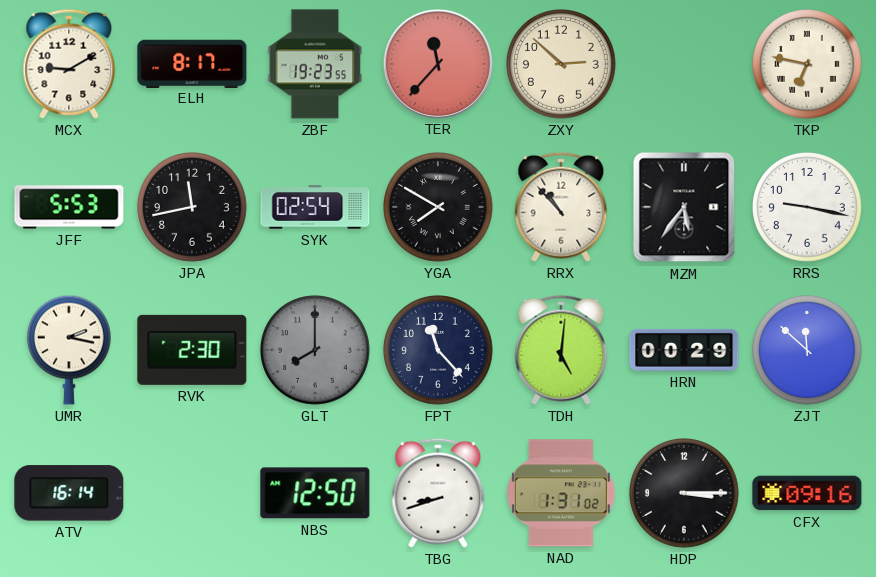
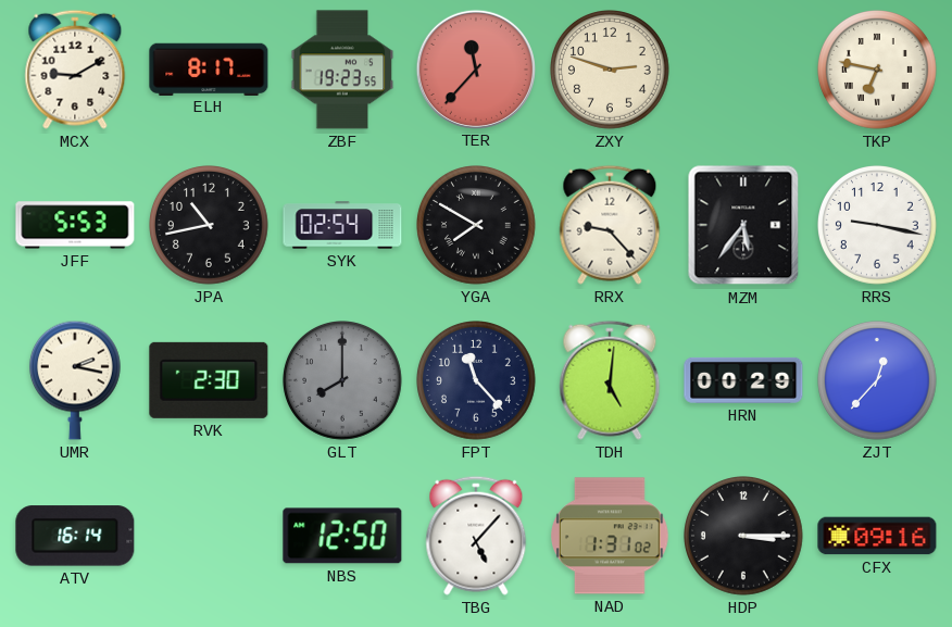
ZXY: 2:52 -> 2:48
JPA: 11:43 -> 10:43
RRX: 10:53 -> 9:23
ZJT: 11:52 -> 12:37
TBG: 8:42 -> 5:07
